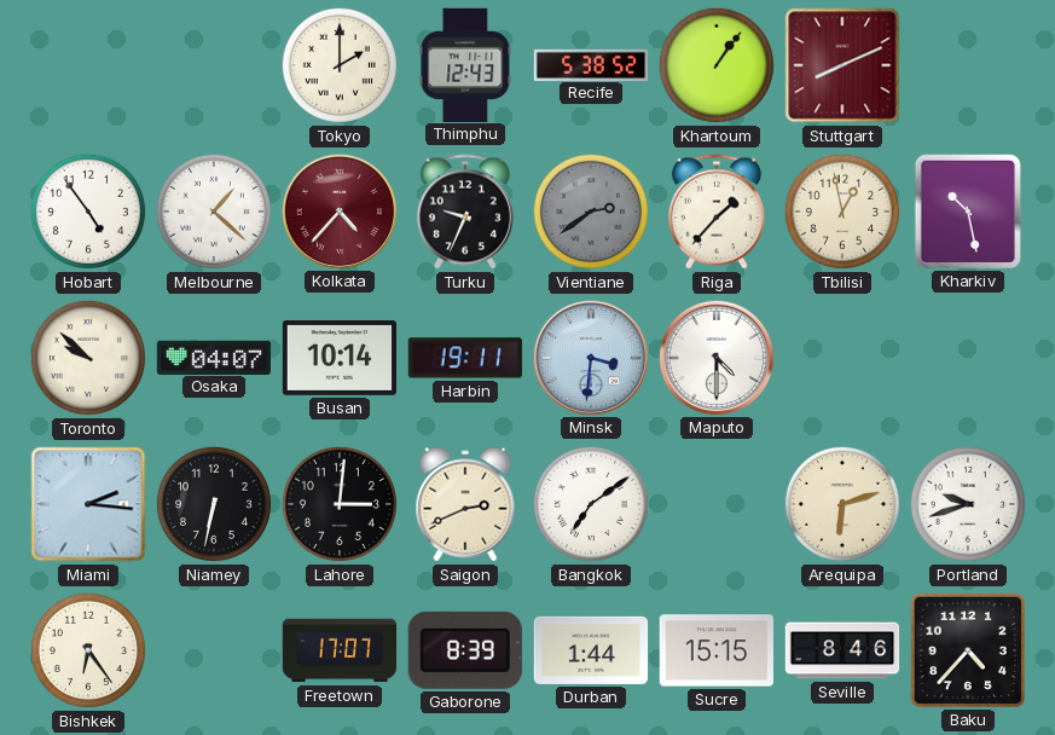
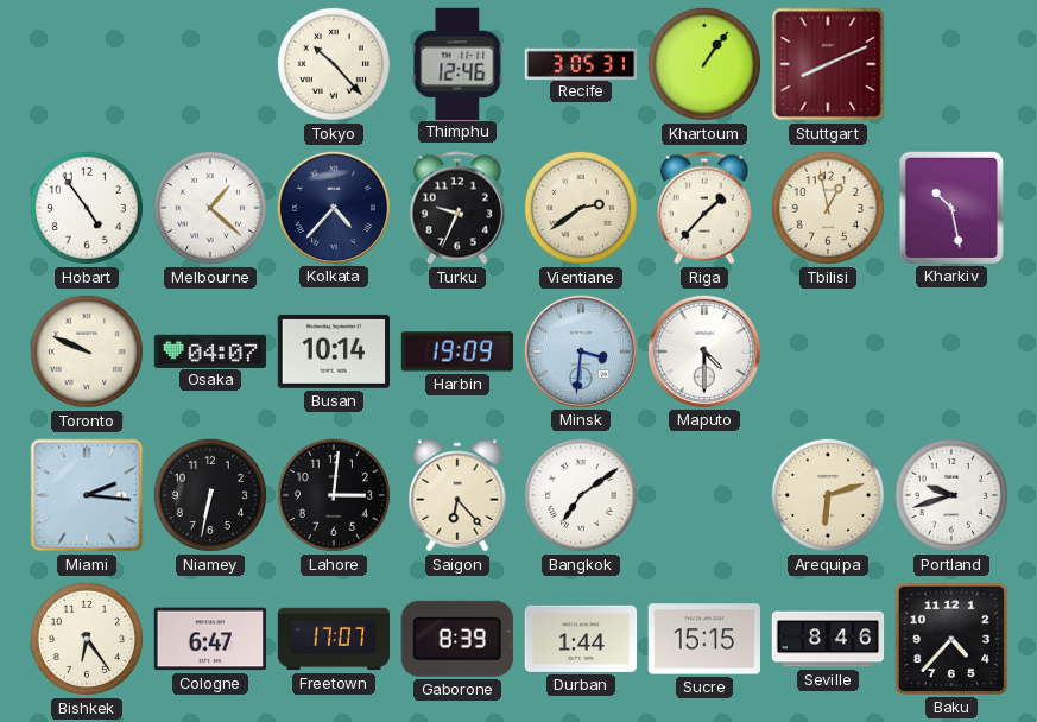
Tokyo: 2:00 -> 10:23
Thimphu: 12:43 -> 12:46
Recife: 5:38 -> 3:05
Kolkata dial: burgundy -> navy
Vientiane dial: grey -> cream
Toronto: 9:52 -> 9:49
Harbin: 19:11 -> 19:09
Saigon: 2:41 -> 6:23
Cologne: none -> 6:47
